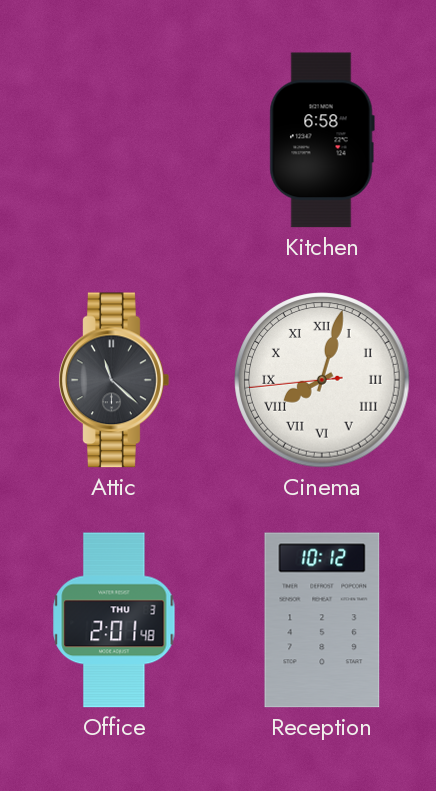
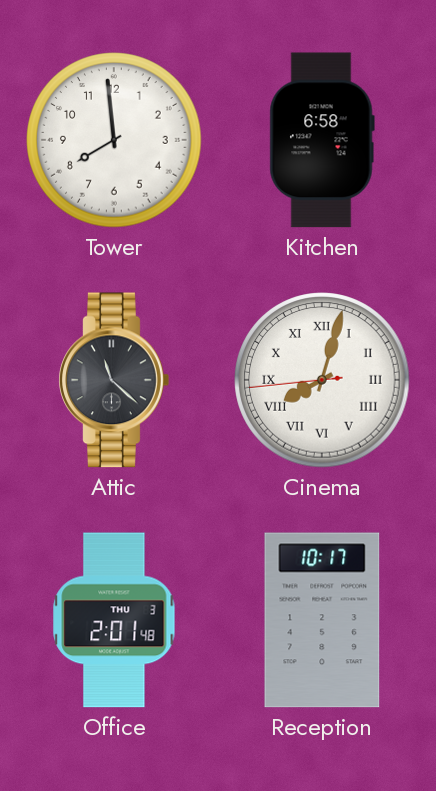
Tower: none -> 7:59
Reception: 10:12 -> 10:17
